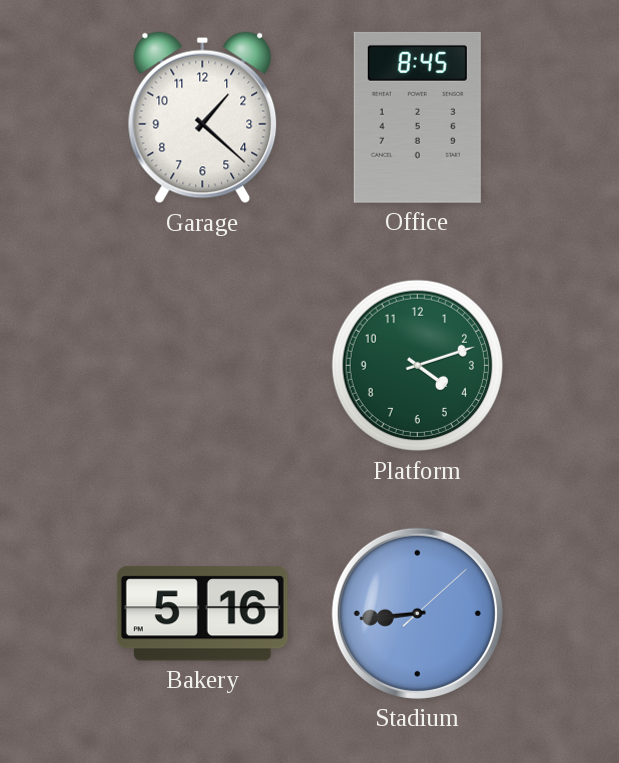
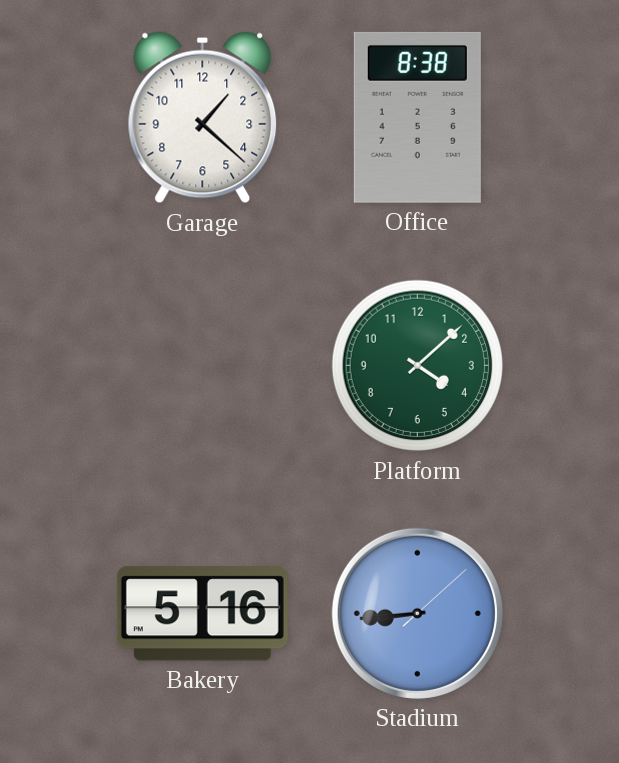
Office: 8:45 -> 8:38
Platform: 4:12 -> 4:08
